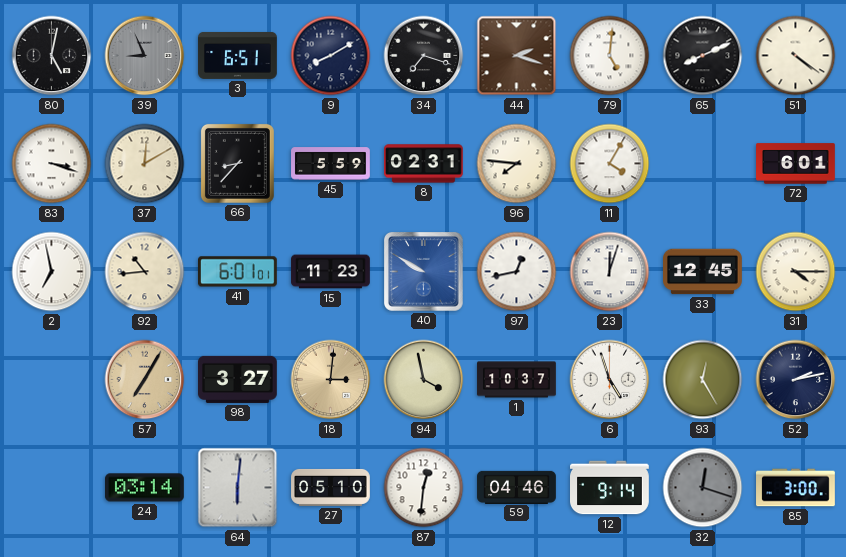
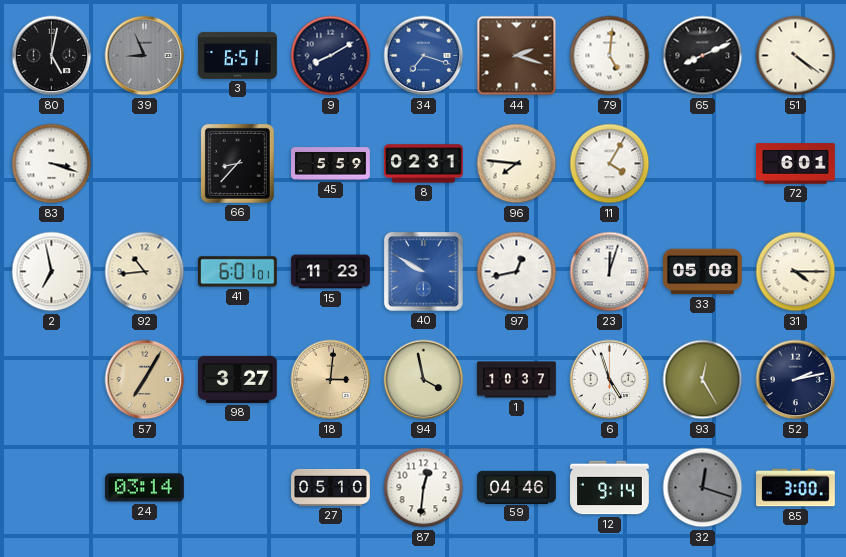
34 dial: black -> blue
37: 12:10 -> none
33: 12:45 -> 05:08
64: 6:01 -> none
